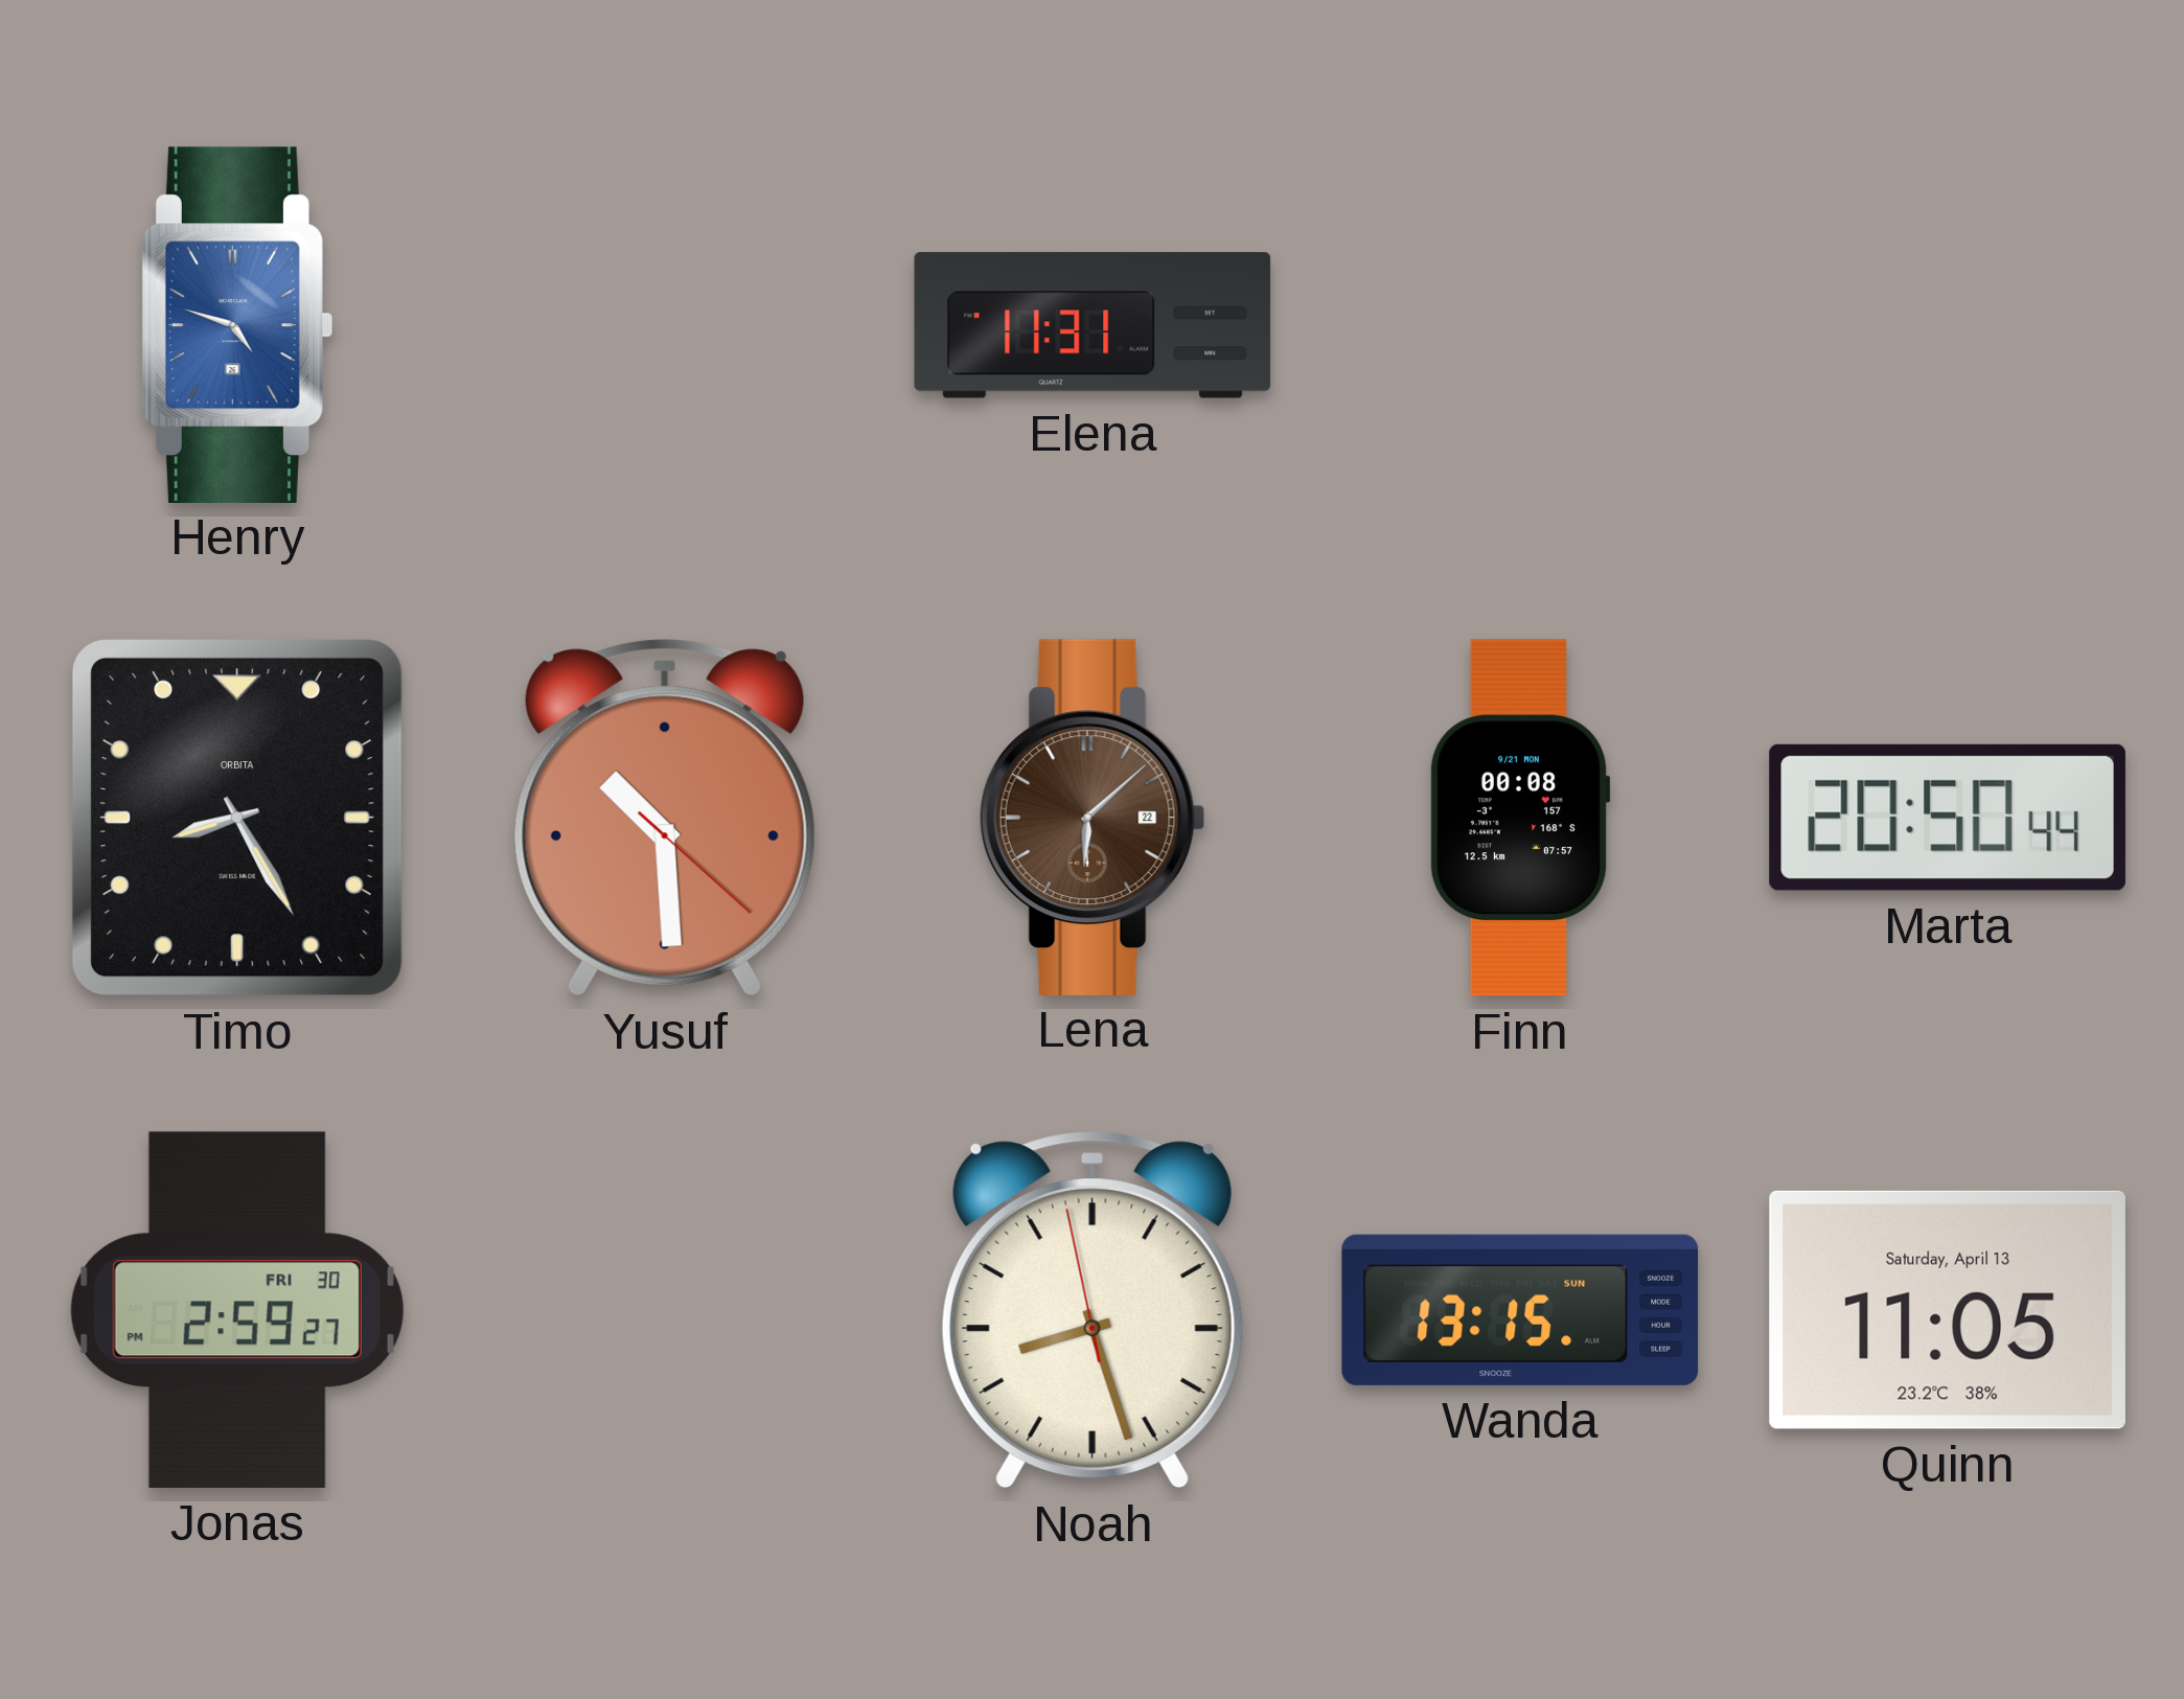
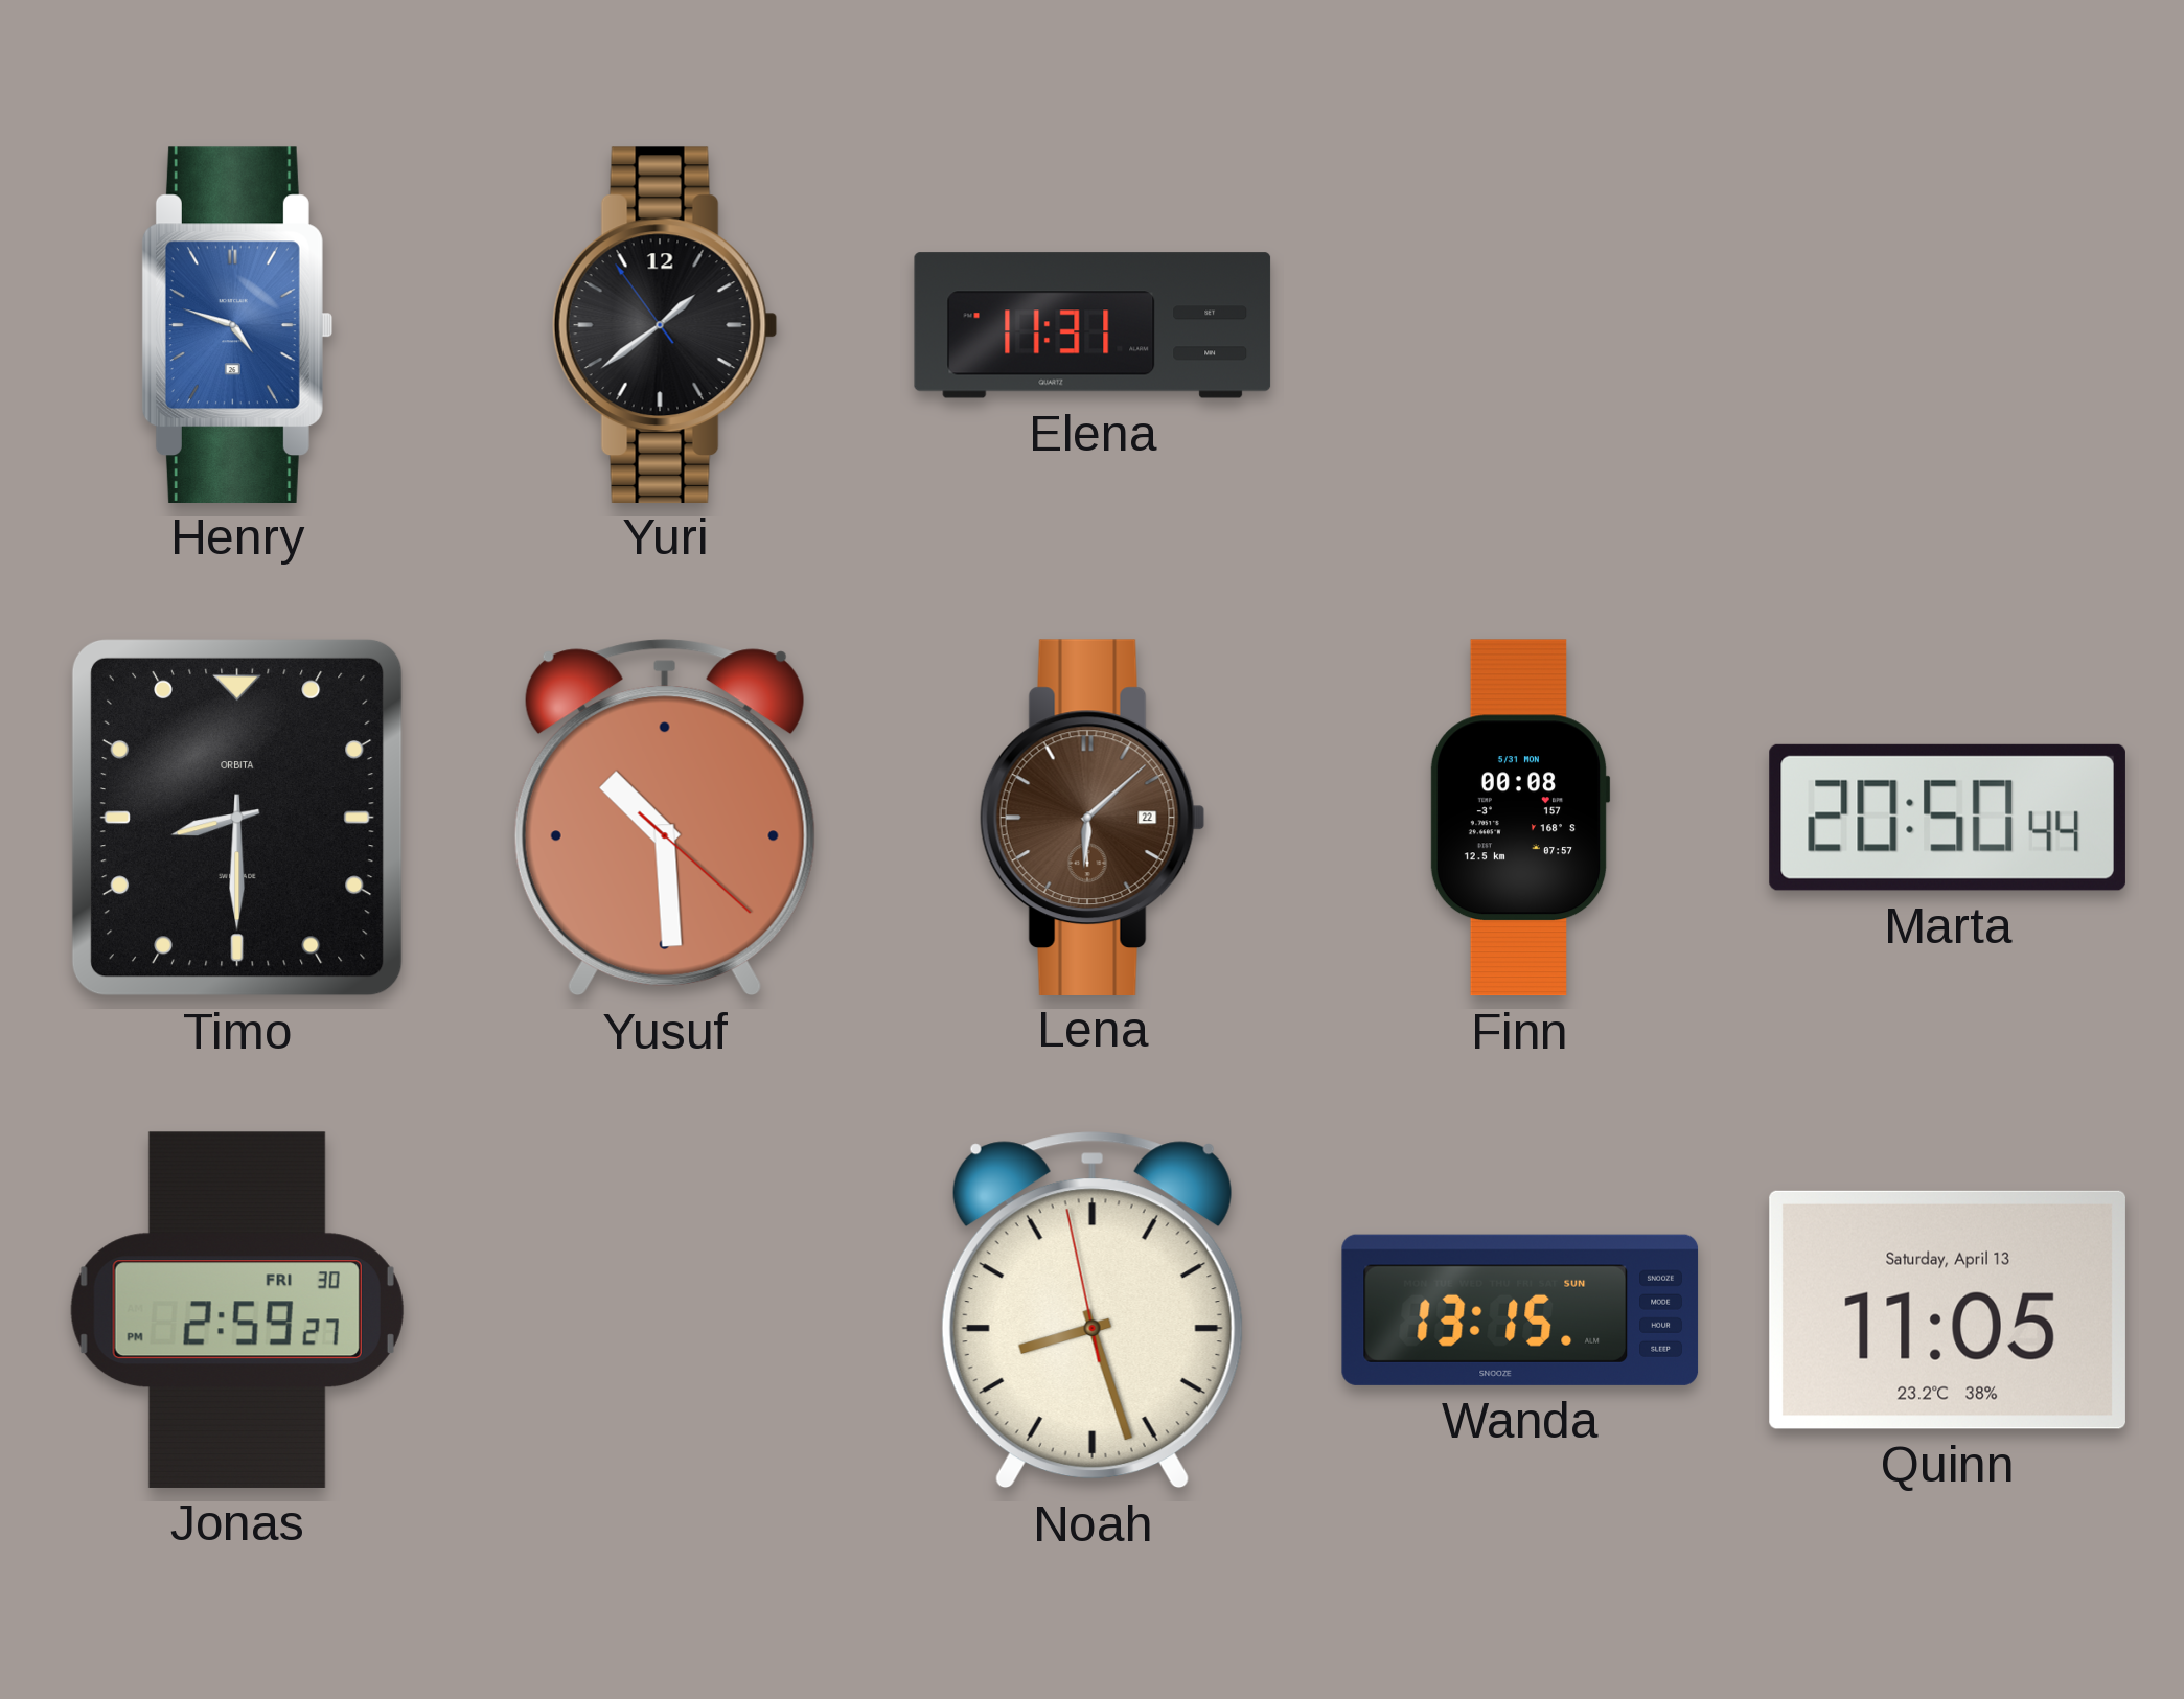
Yuri: none -> 1:38
Timo: 8:25 -> 8:30
Finn date: 9/21 MON -> 5/31 MON
